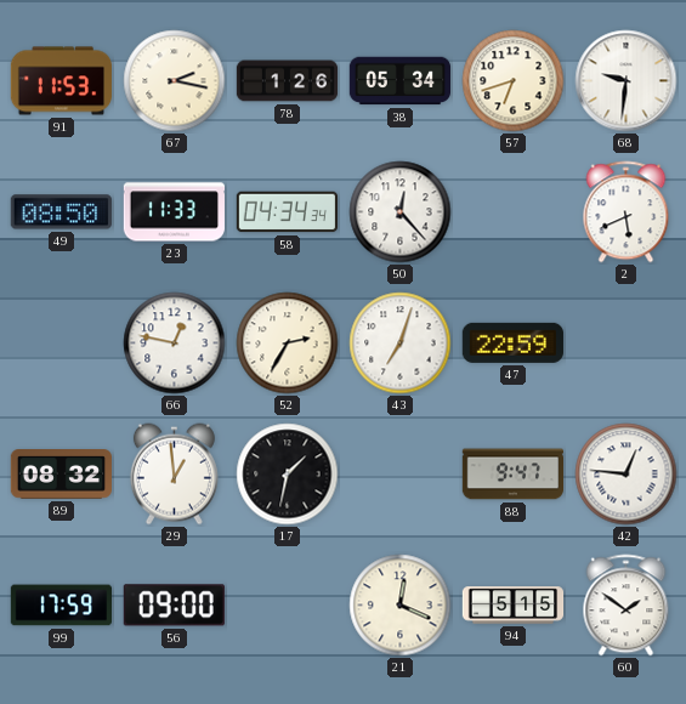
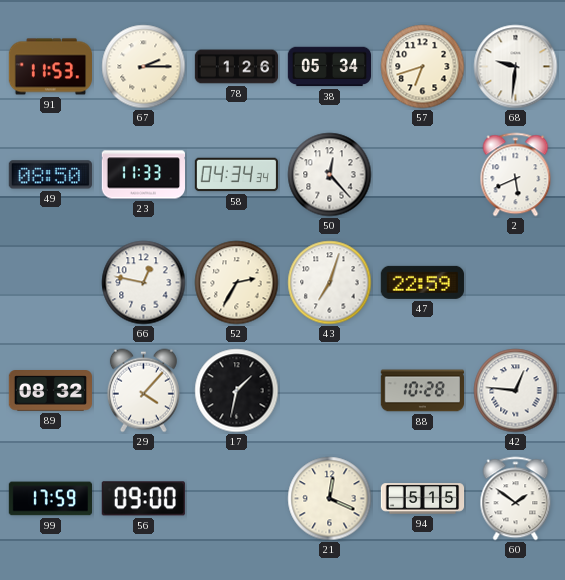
67: 2:17 -> 2:15
29: 12:59 -> 4:07
88: 9:47 -> 10:28
